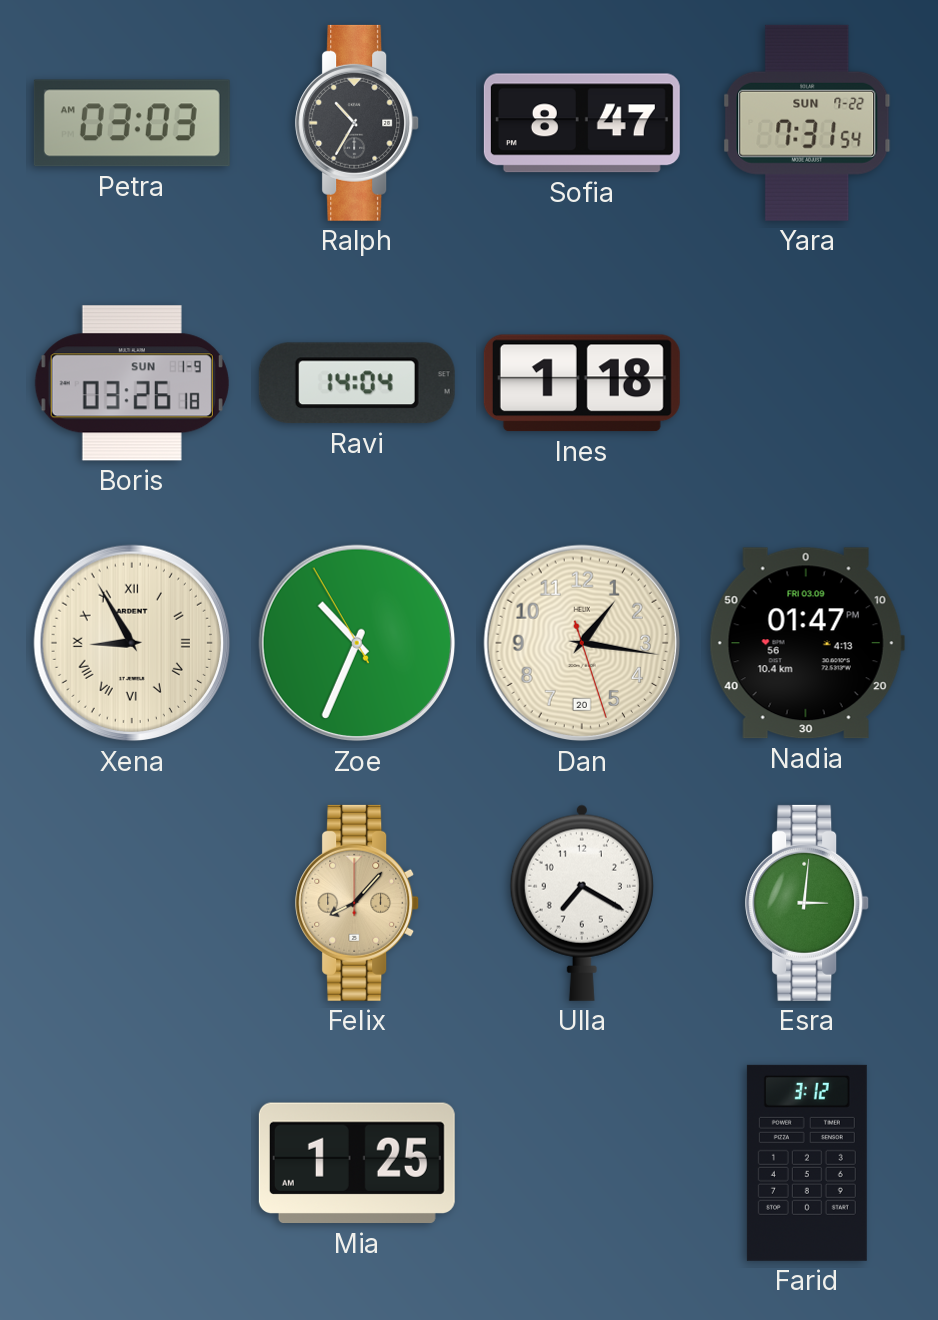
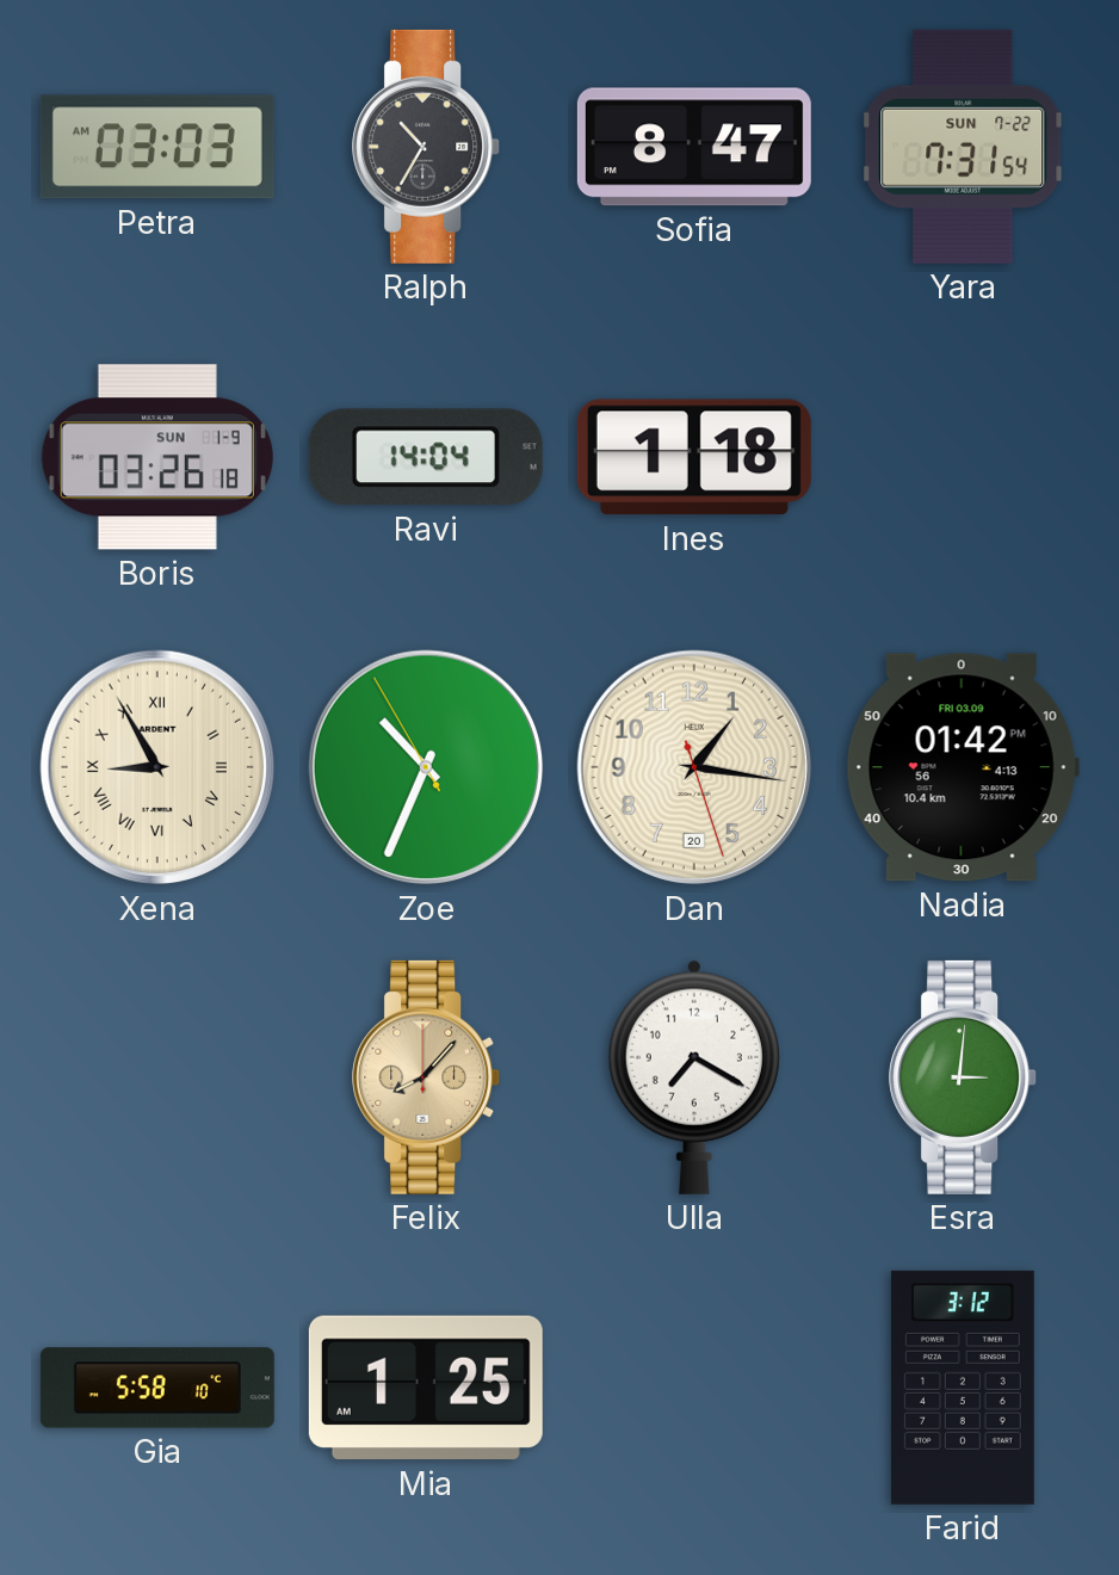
Nadia: 01:47 -> 01:42
Gia: none -> 5:58
